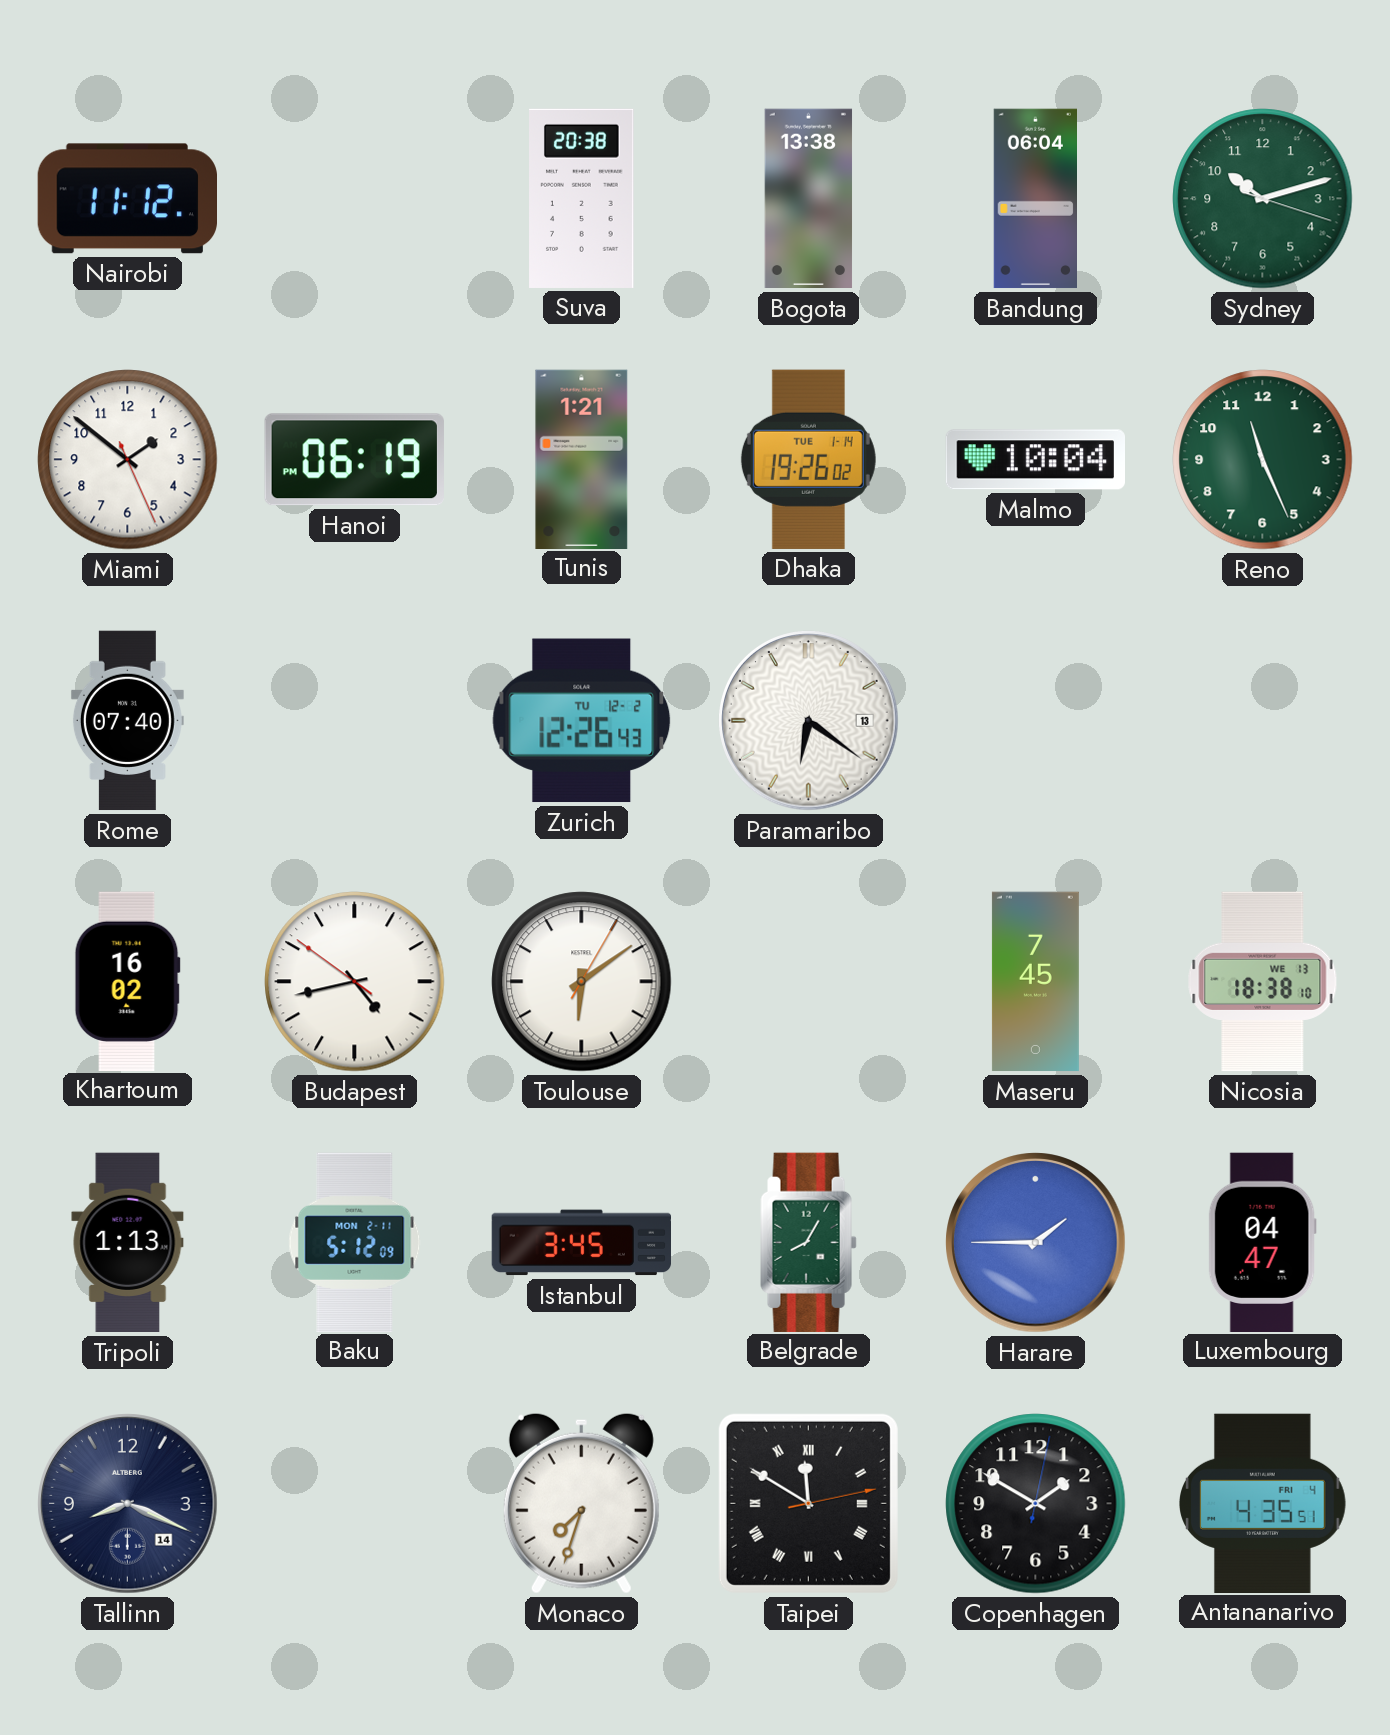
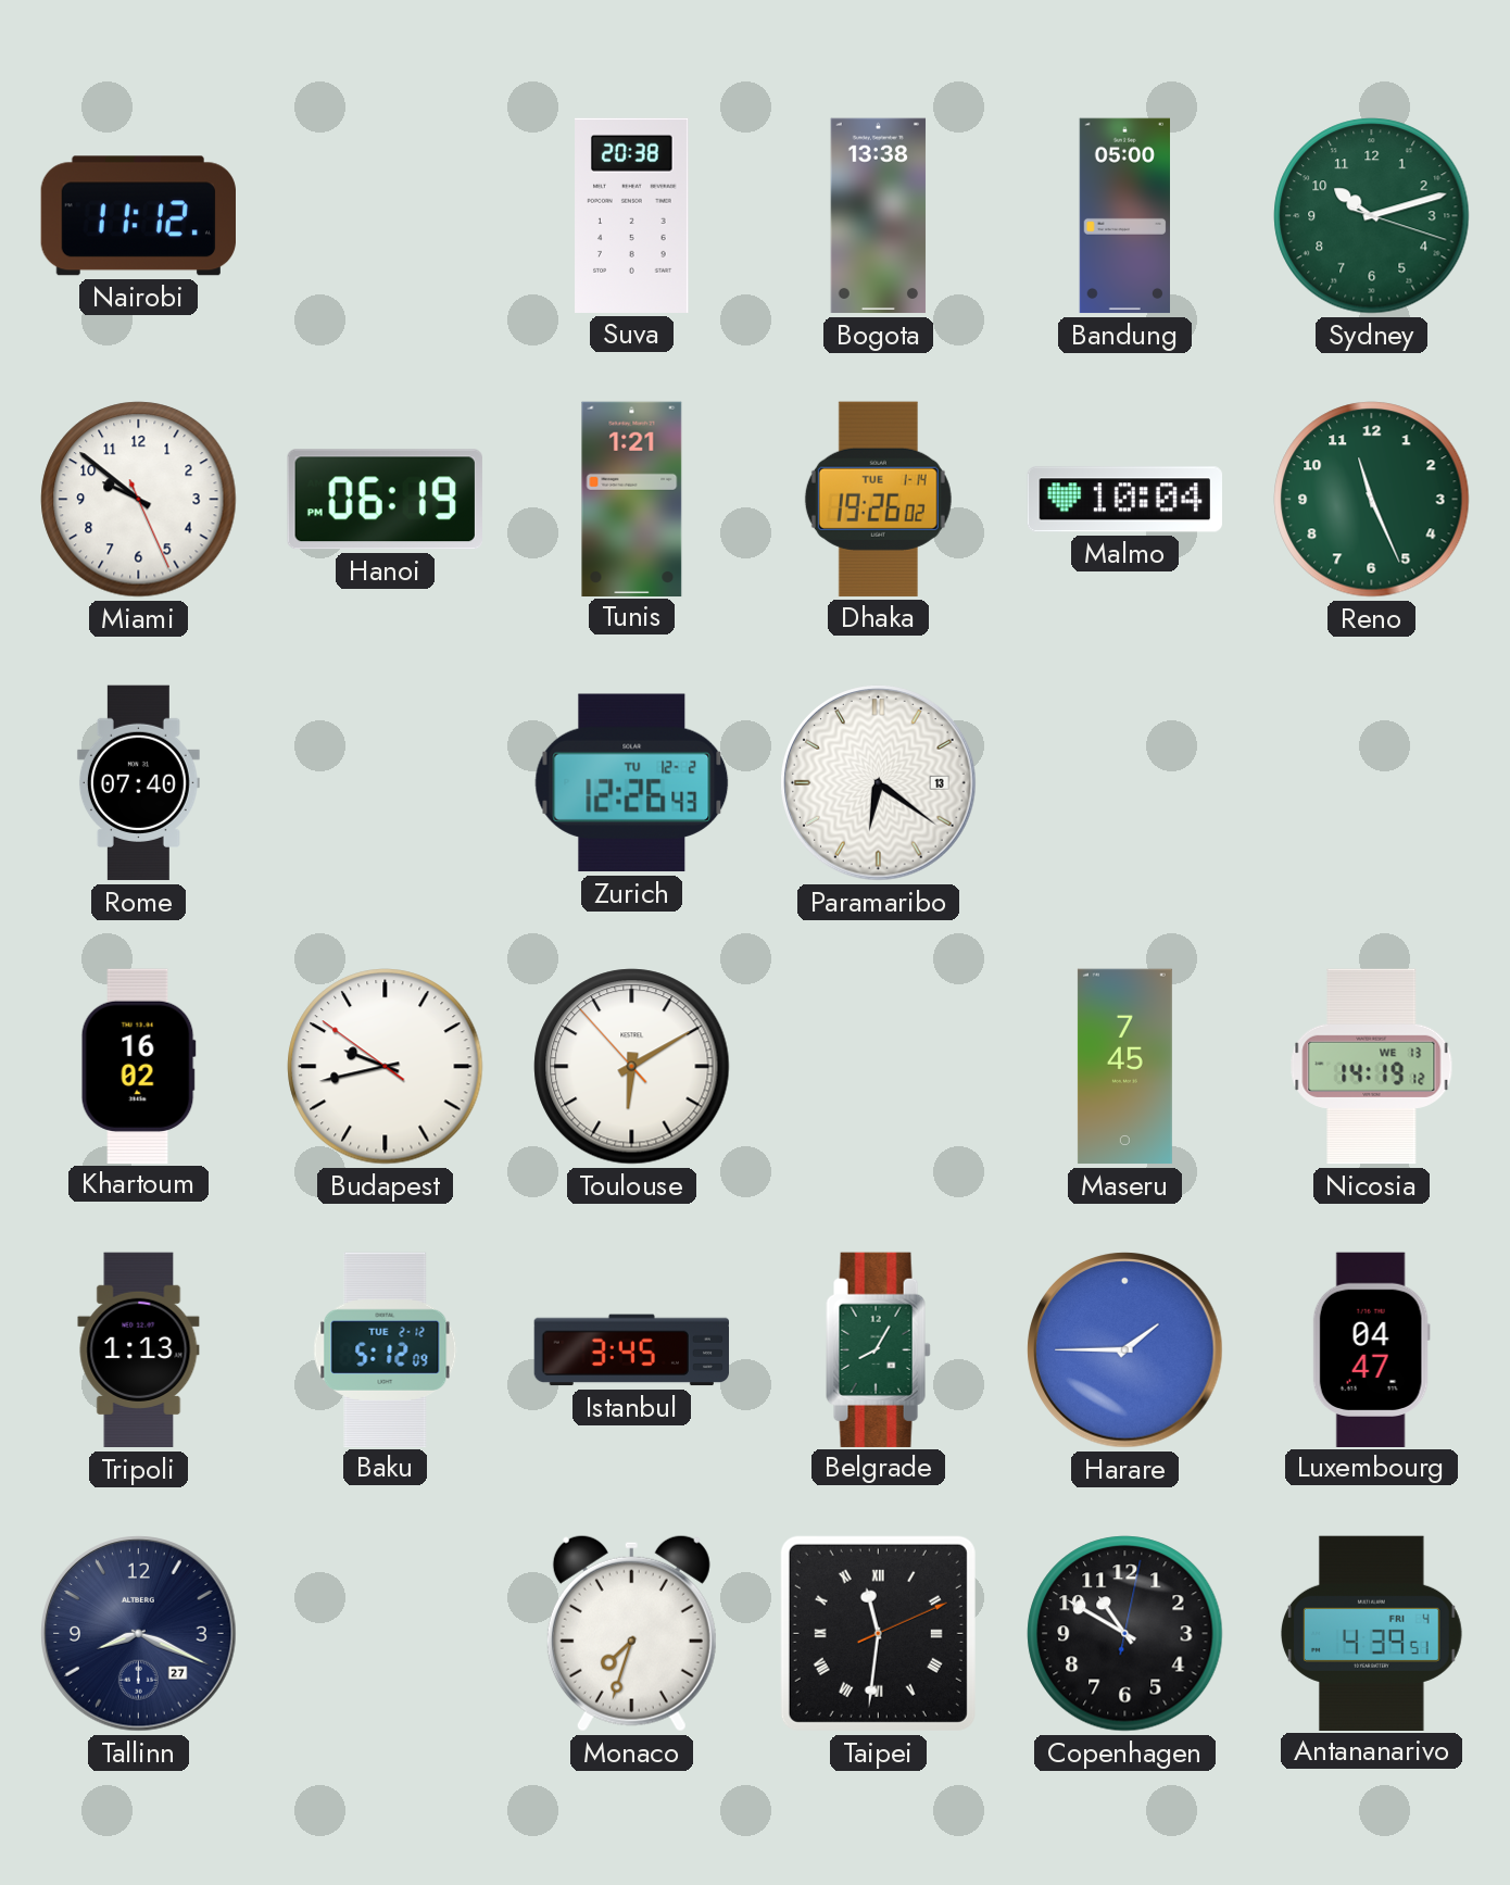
Bandung: 06:04 -> 05:00
Miami: 1:51 -> 9:51
Budapest: 4:42 -> 9:42
Toulouse: 6:09:05 -> 6:09:53
Nicosia: 18:38 -> 14:19
Baku date: MON 2-11 -> TUE 2-12
Tallinn date: 14 -> 27
Taipei: 11:50 -> 11:31
Copenhagen: 1:50 -> 10:50
Antananarivo: 4:35 -> 4:39
